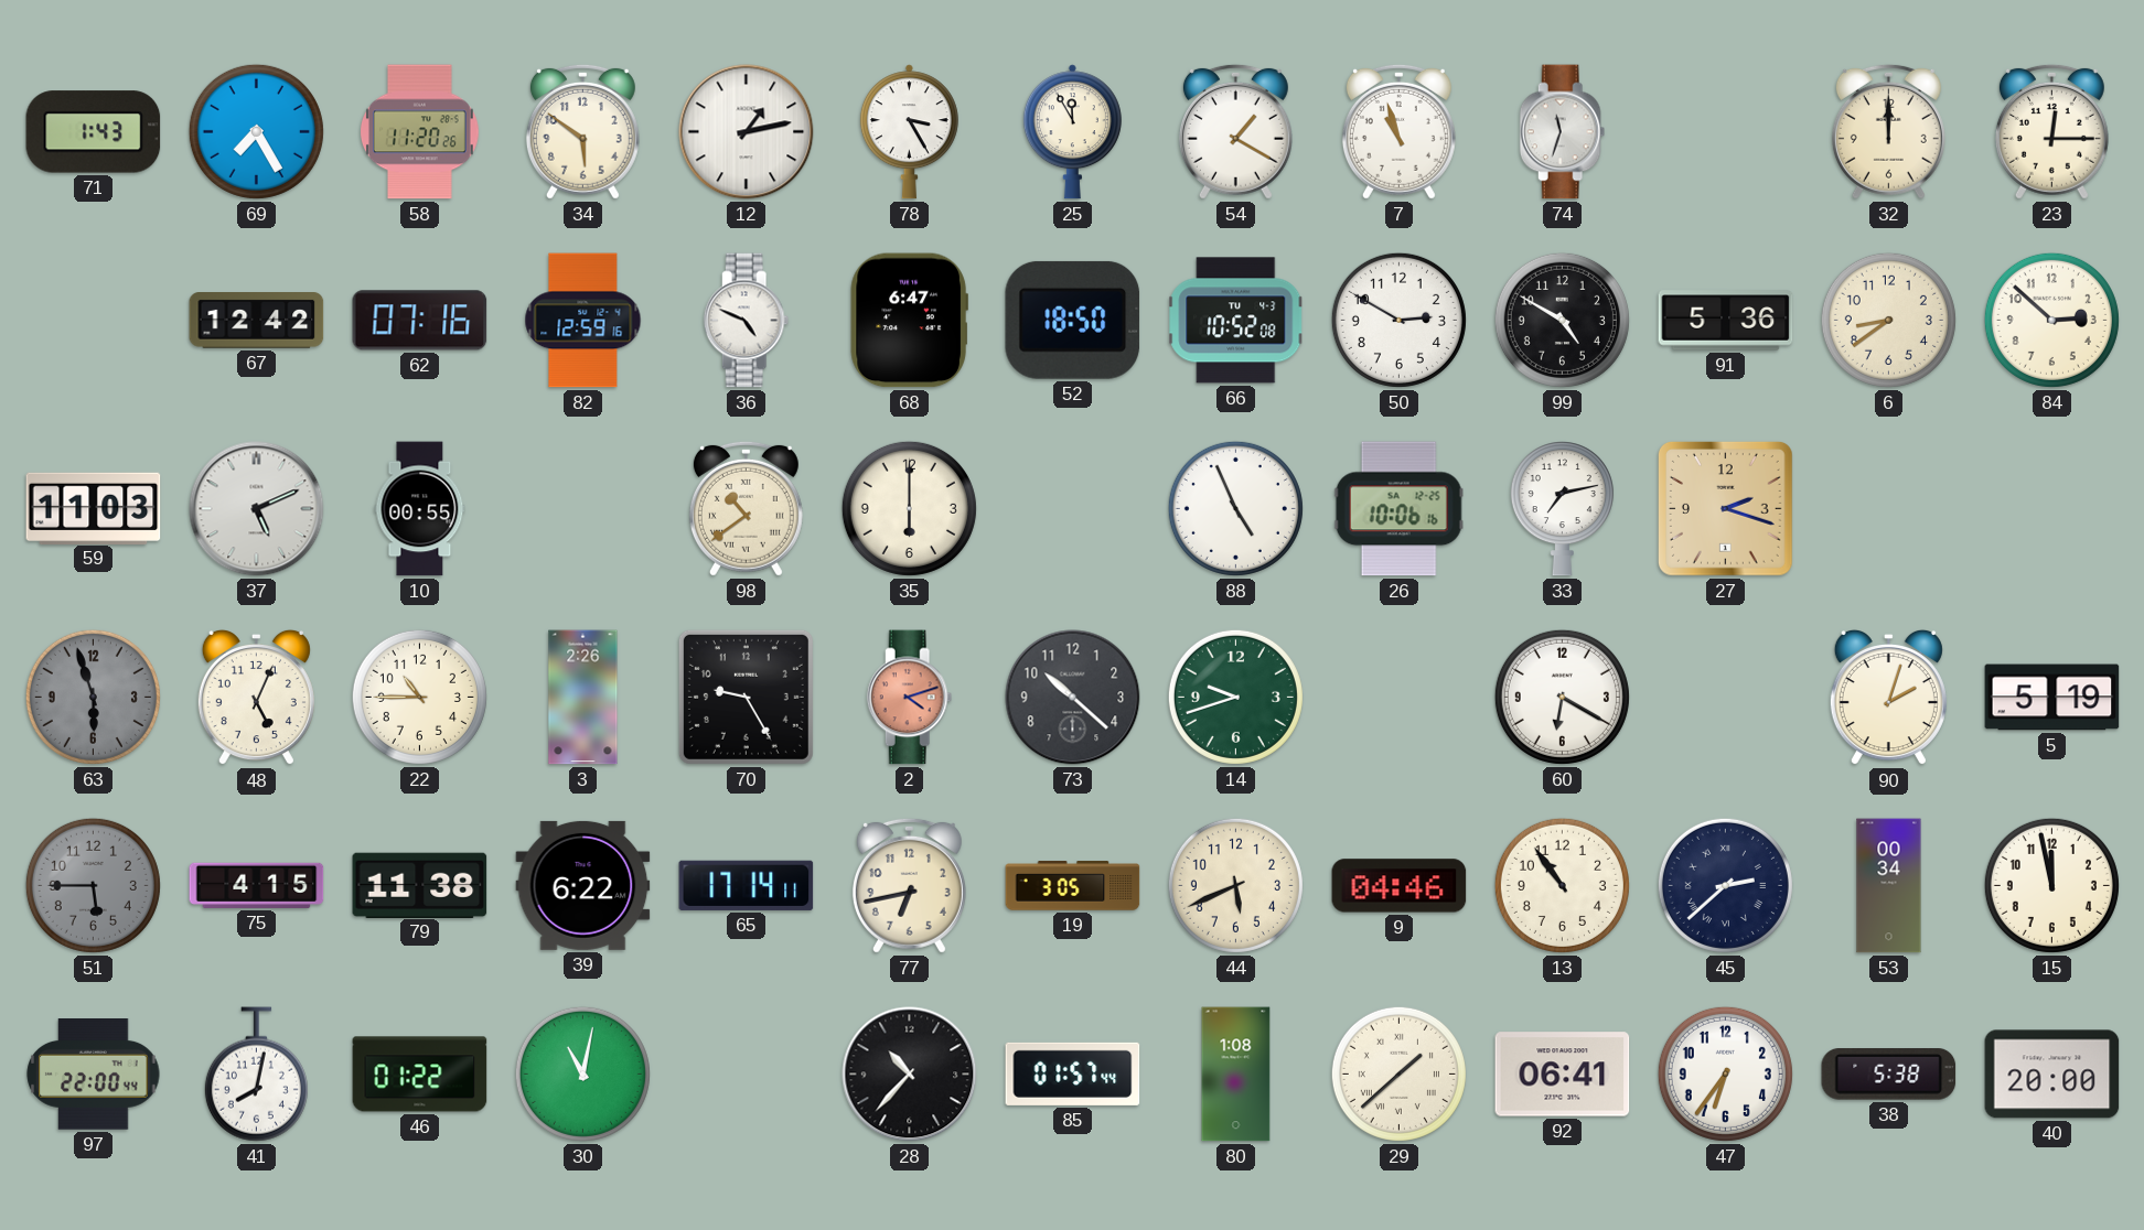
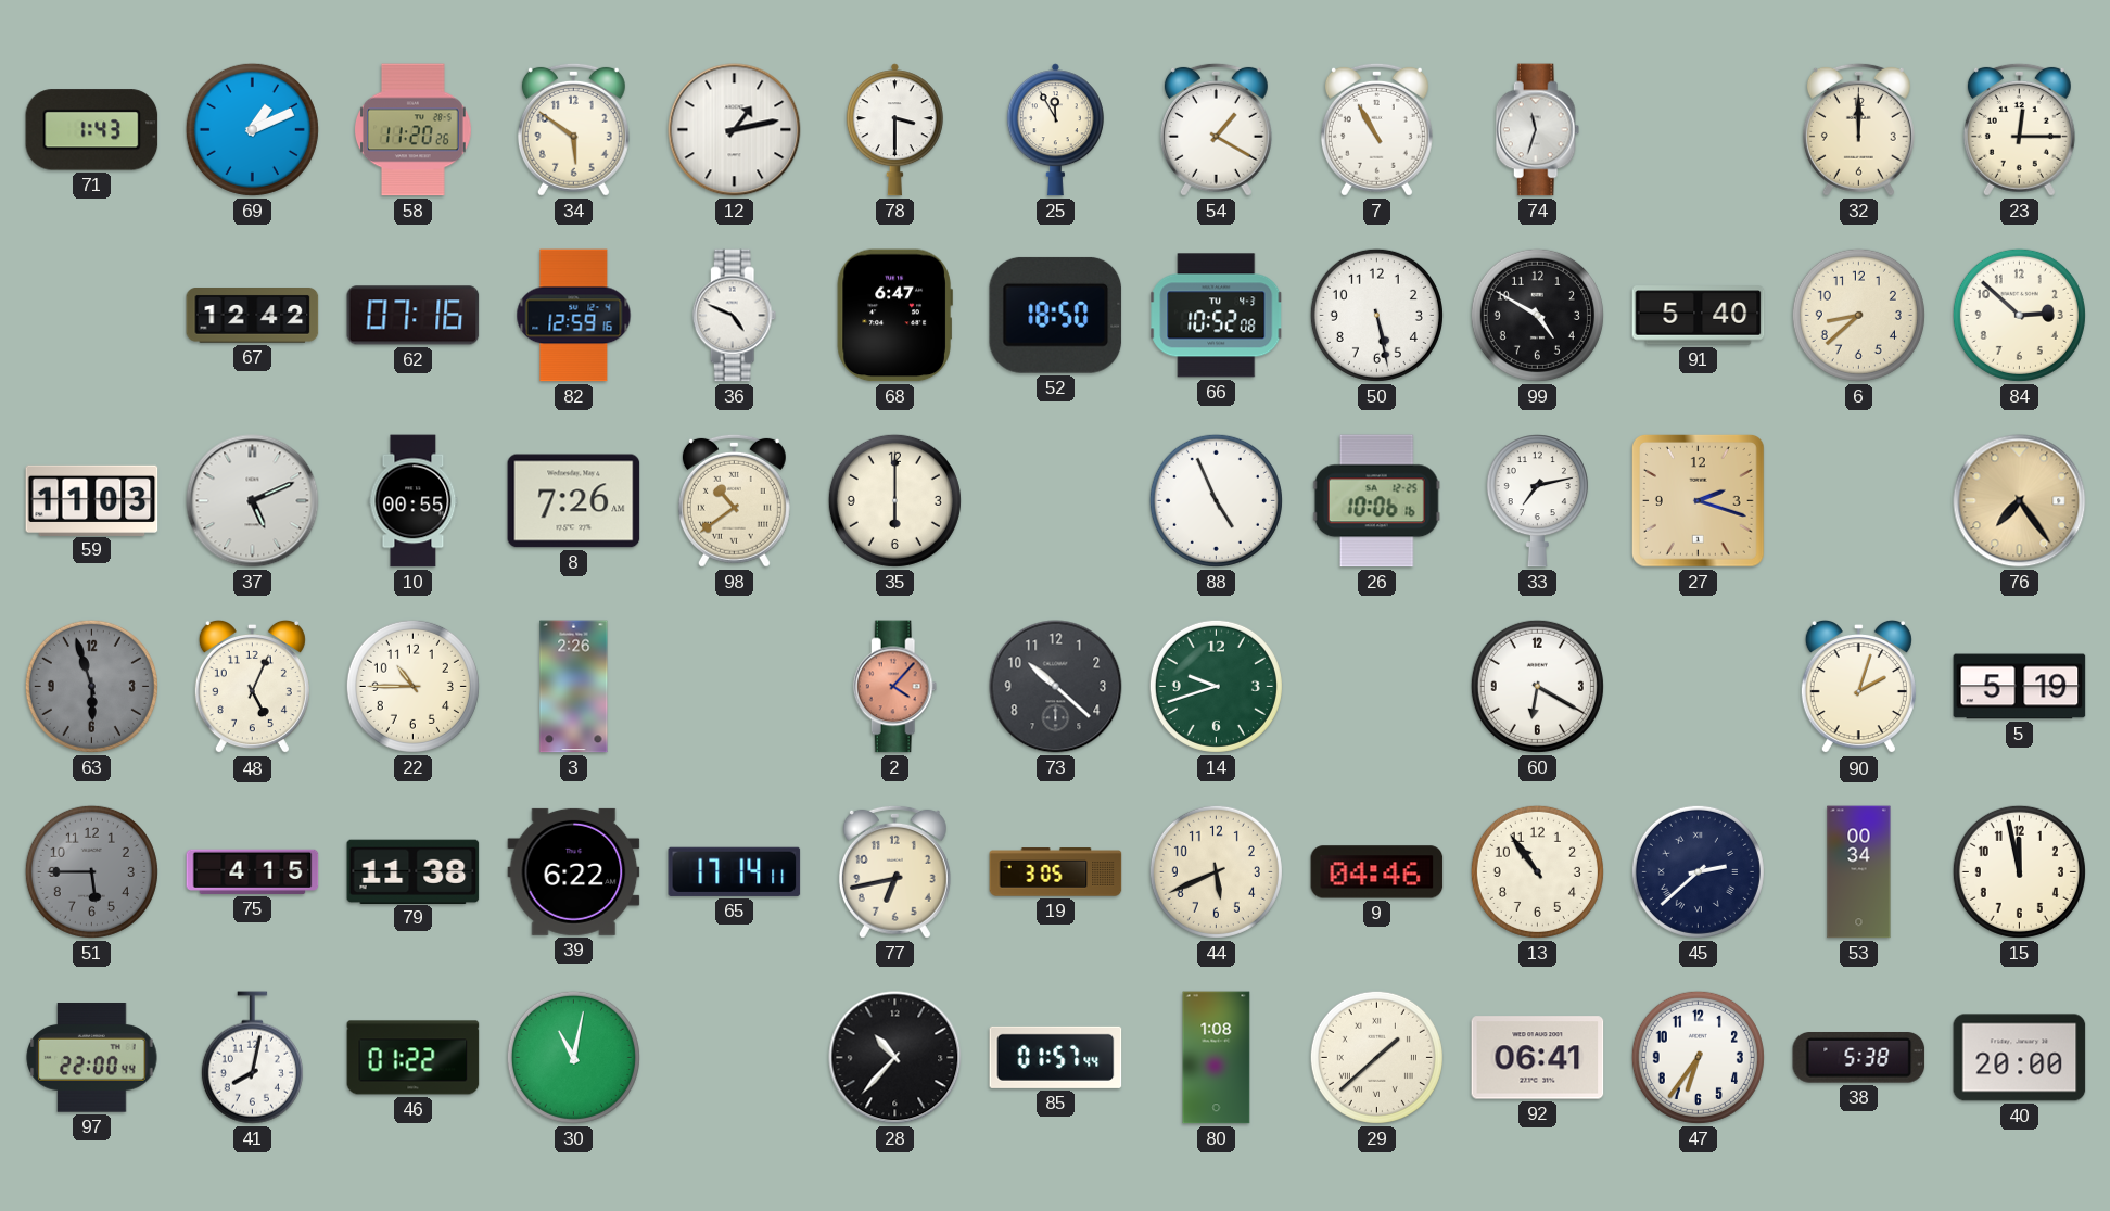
69: 7:25 -> 1:11
78: 3:25 -> 3:30
7: 10:57 -> 10:55
50: 2:50 -> 5:28
91: 5:36 -> 5:40
6: 8:39 -> 8:38
8: none -> 7:26
76: none -> 7:24
70: 9:25 -> none
2: 4:12 -> 4:07
